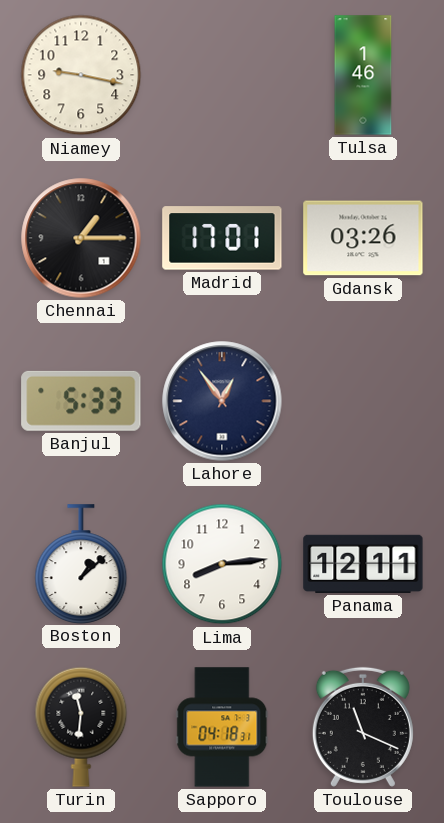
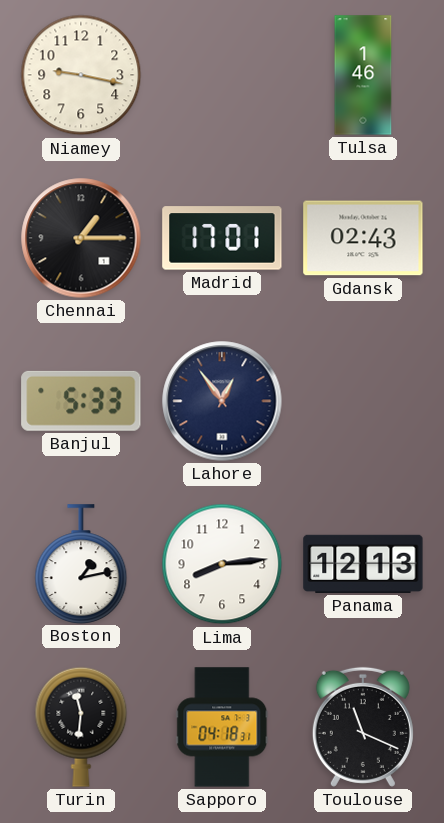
Gdansk: 03:26 -> 02:43
Boston: 1:08 -> 1:13
Panama: 12:11 -> 12:13
